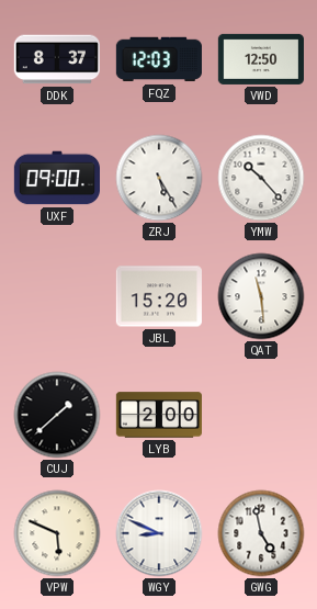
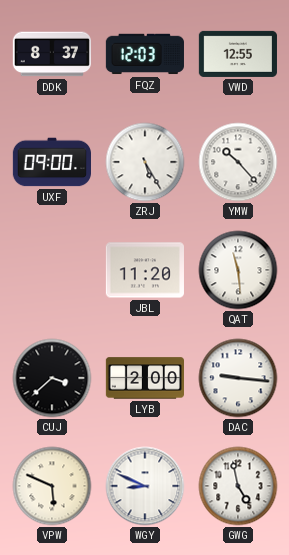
VWD: 12:50 -> 12:55
JBL: 15:20 -> 11:20
CUJ: 1:38 -> 3:38
DAC: none -> 9:16
